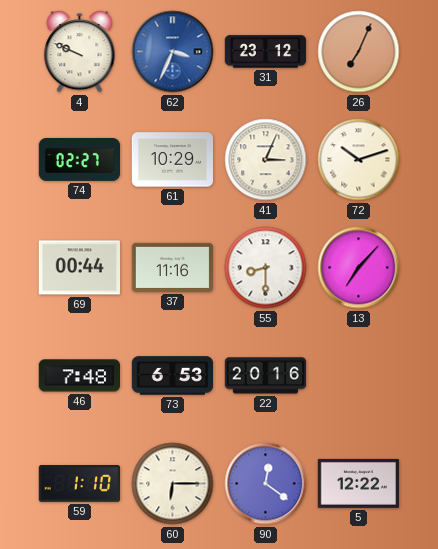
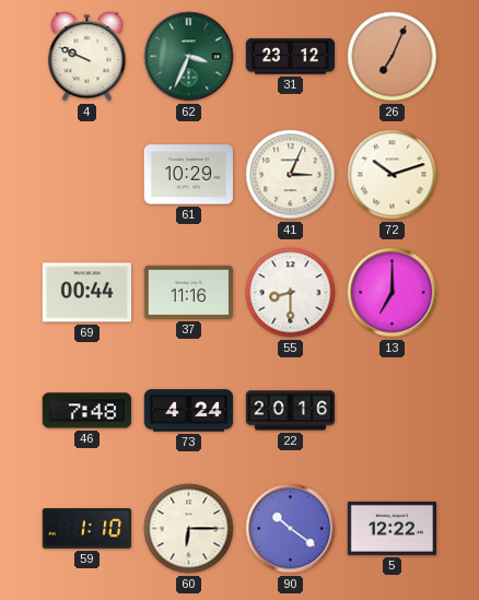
62 dial: blue -> green
74: 02:27 -> none
13: 7:07 -> 7:00
73: 6:53 -> 4:24
90: 12:21 -> 10:21
